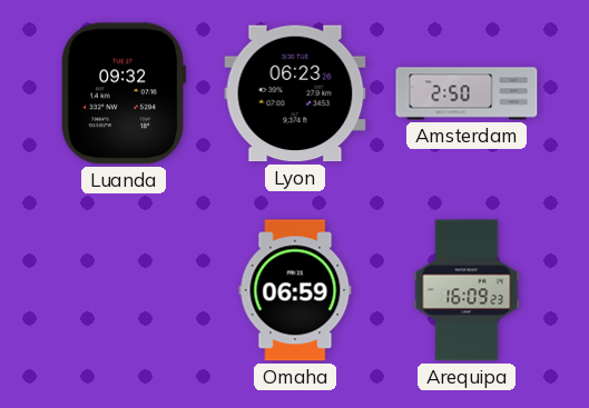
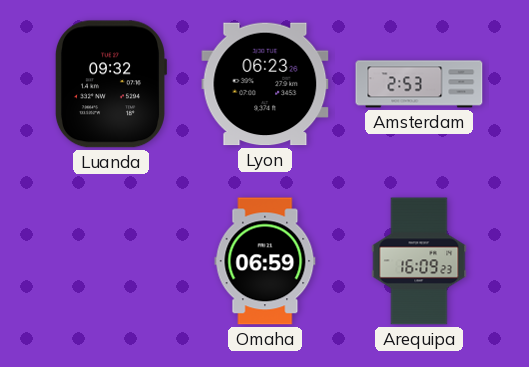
Amsterdam: 2:50 -> 2:53
